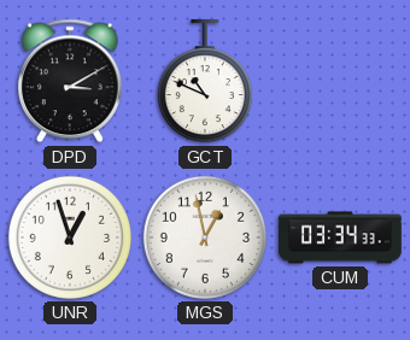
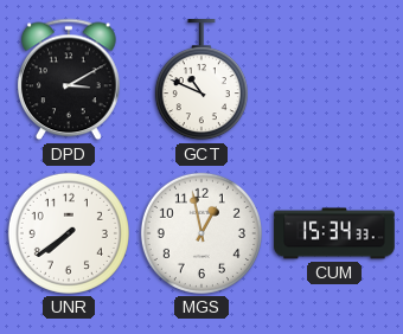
UNR: 12:57 -> 7:39
CUM: 03:34 -> 15:34
